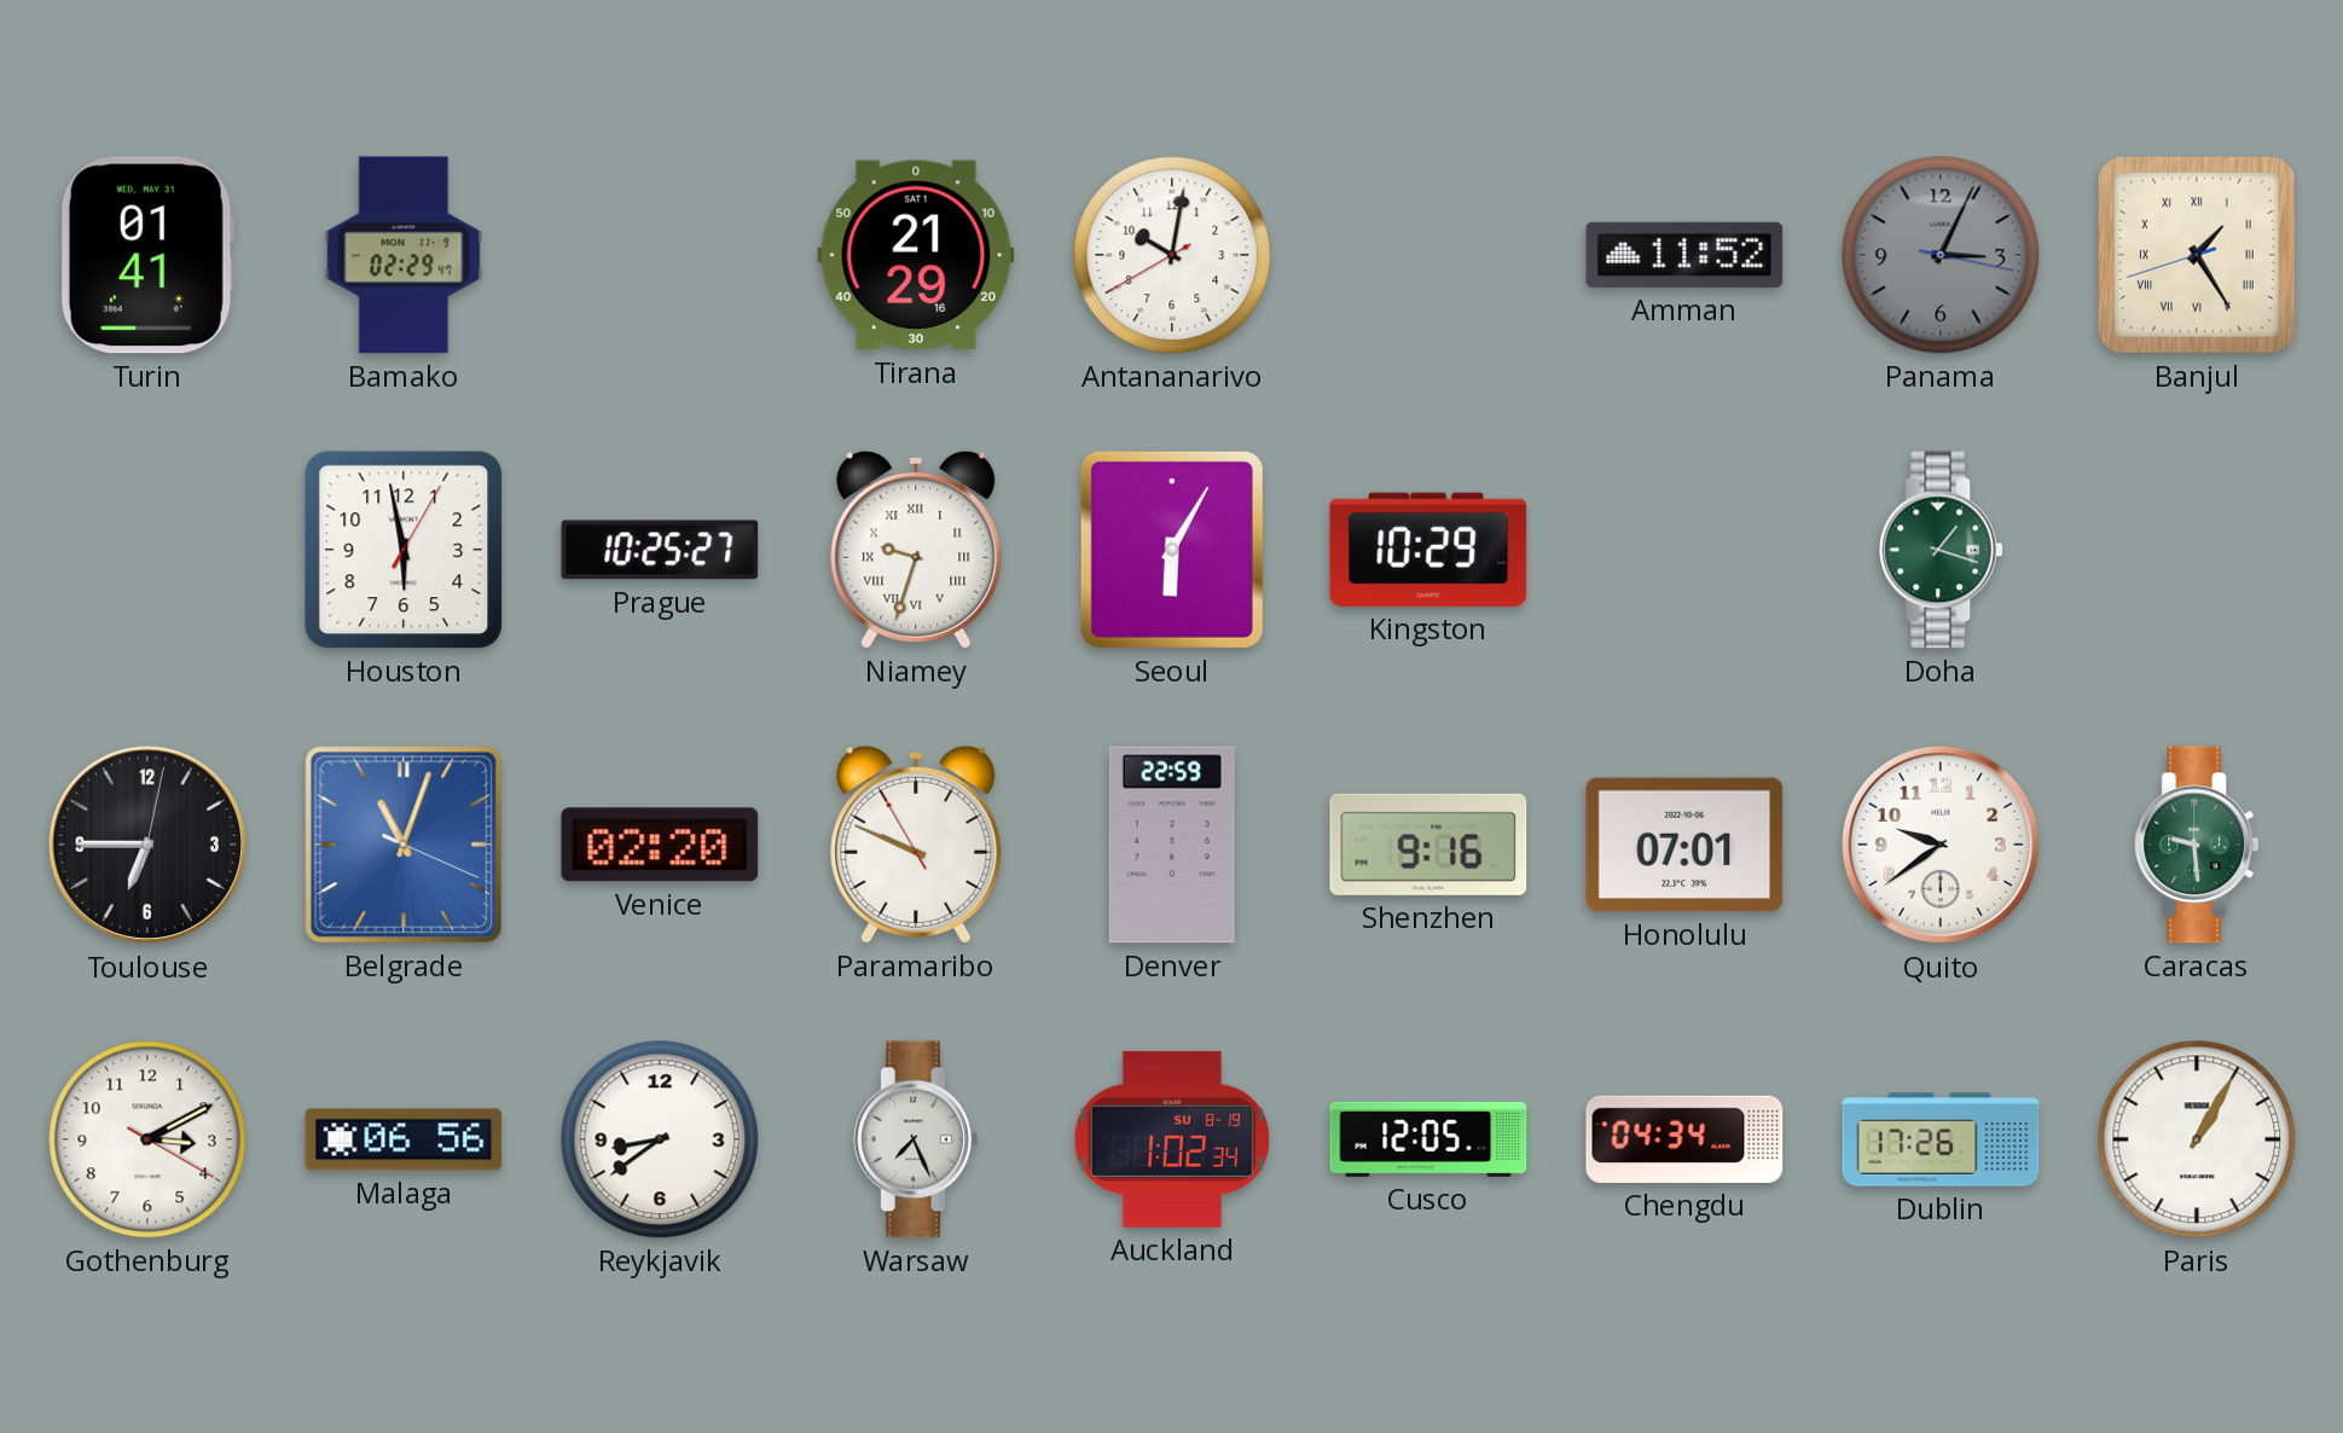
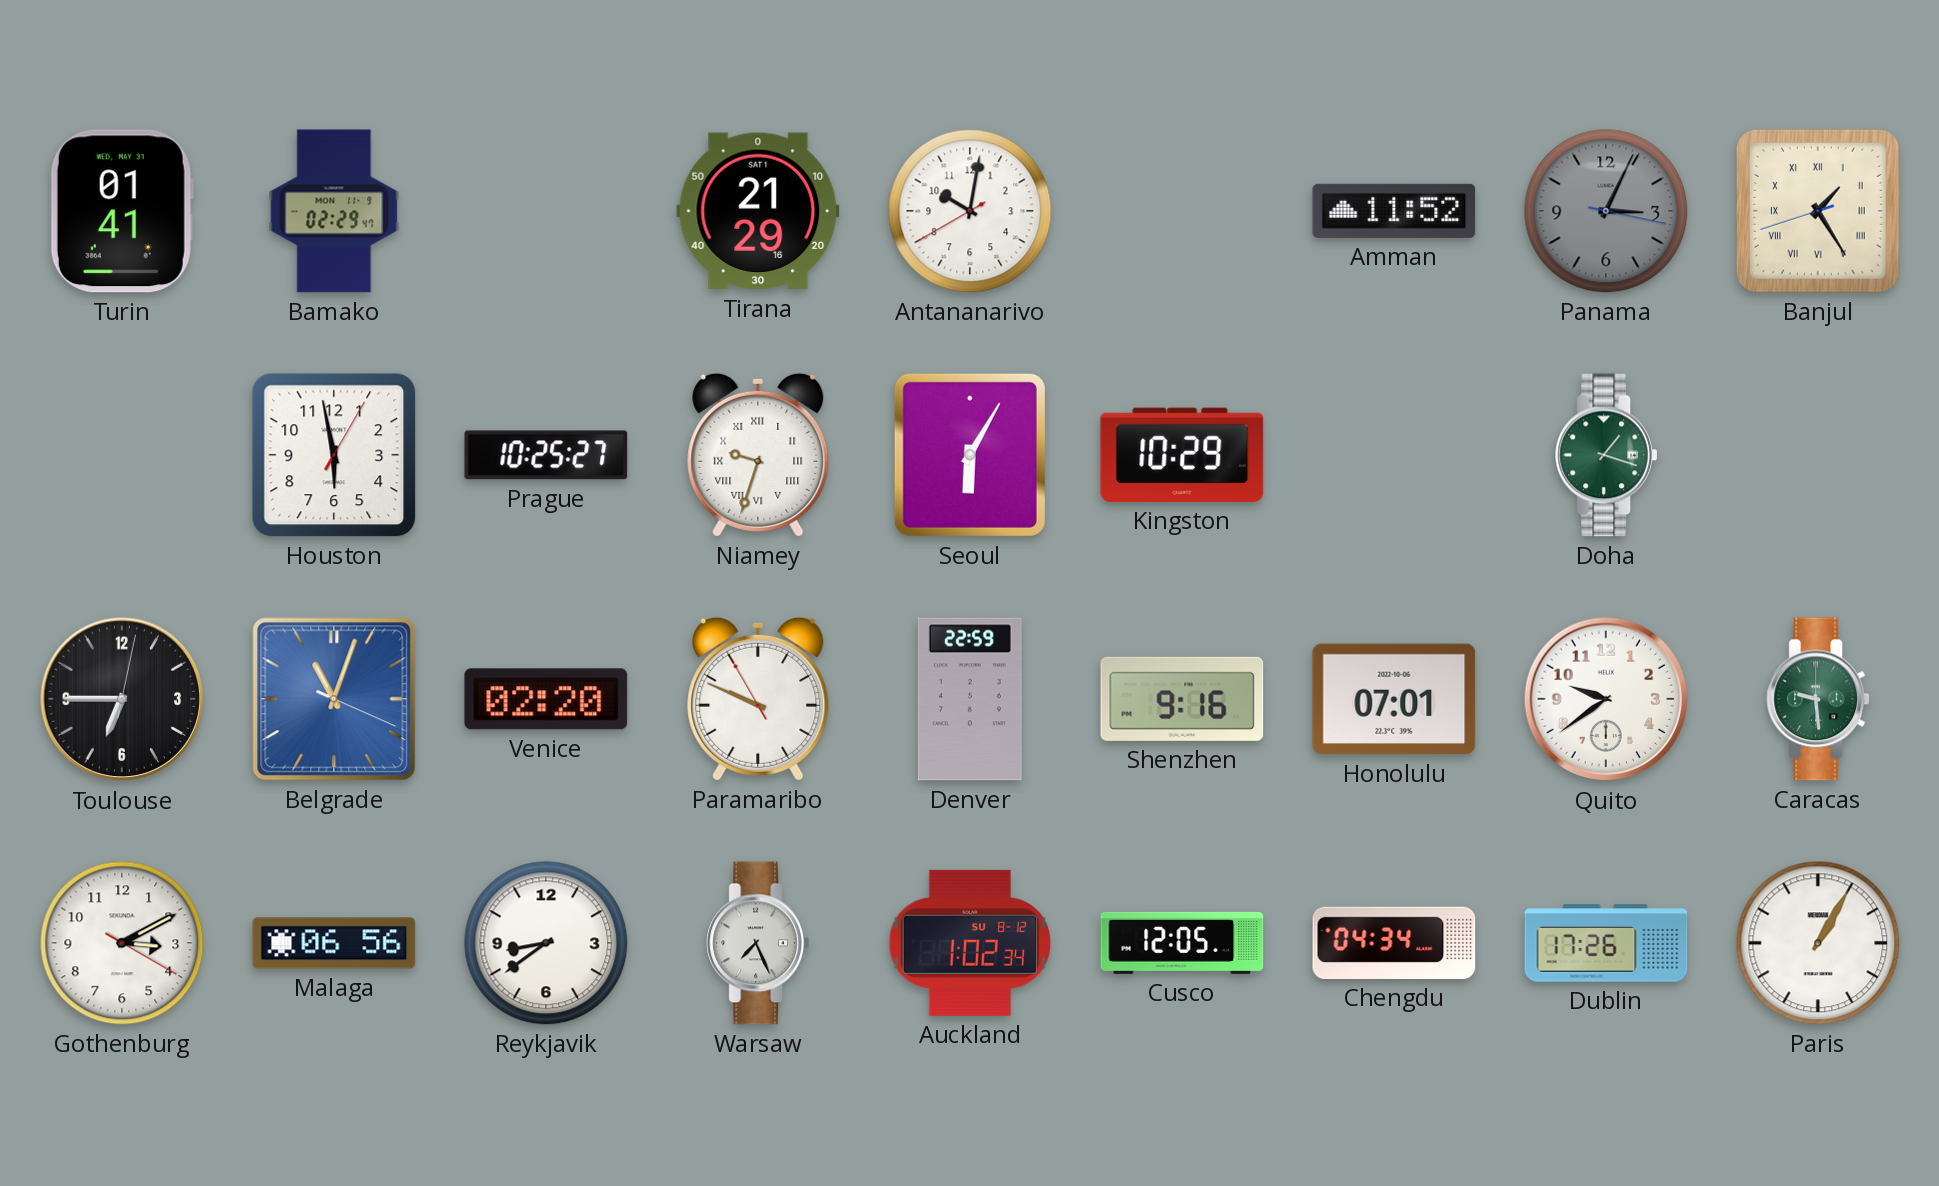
Auckland date: SU 8-19 -> SU 8-12
